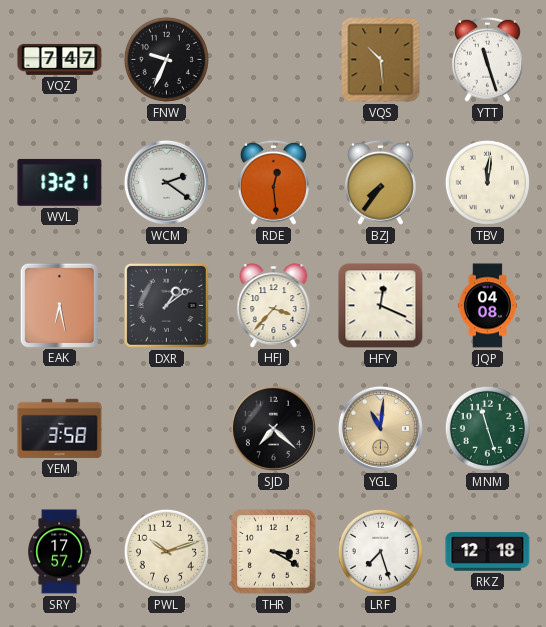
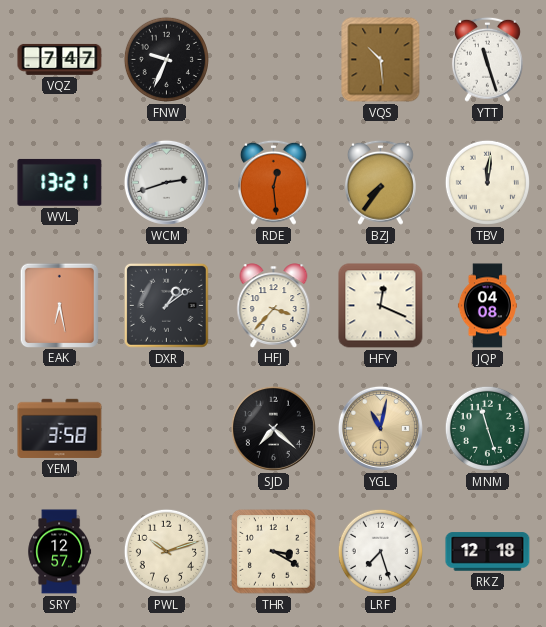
WCM: 2:21 -> 2:42
YGL: 11:01 -> 11:02
SRY: 17:57 -> 12:57
